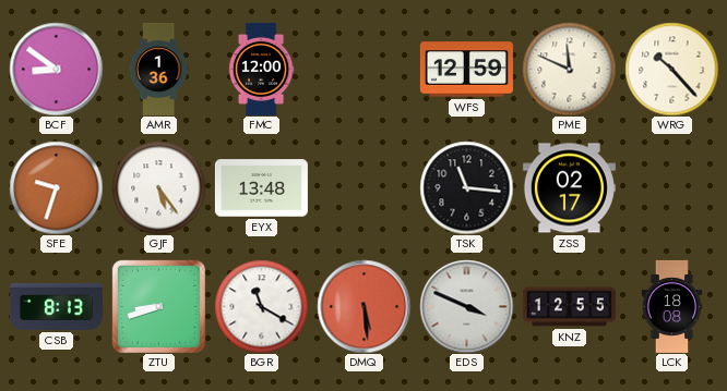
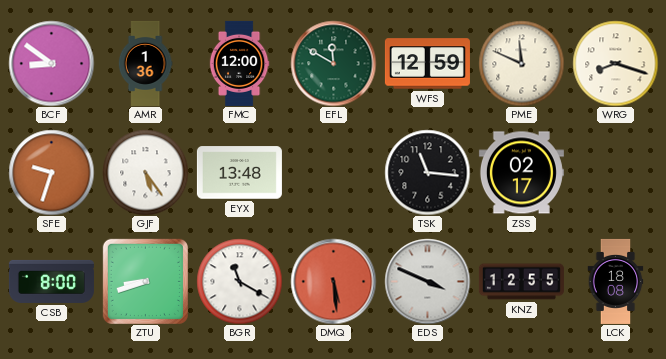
EFL: none -> 11:50
WRG: 10:23 -> 8:18
CSB: 8:13 -> 8:00
